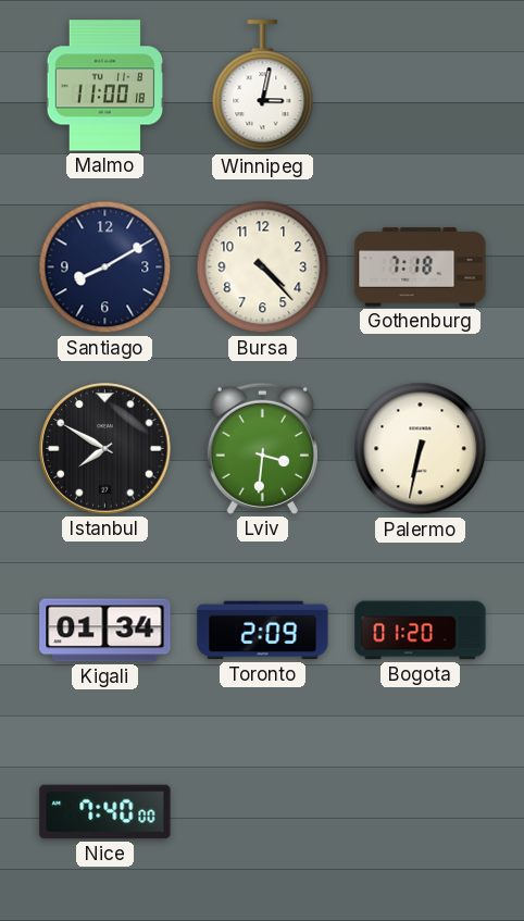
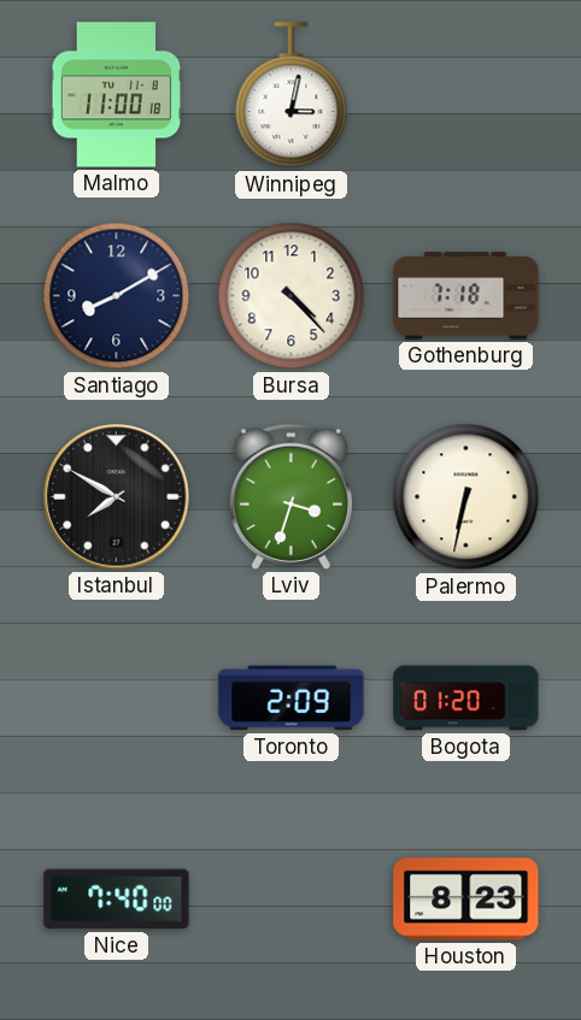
Lviv: 3:31 -> 3:33
Kigali: 01:34 -> none
Houston: none -> 8:23
